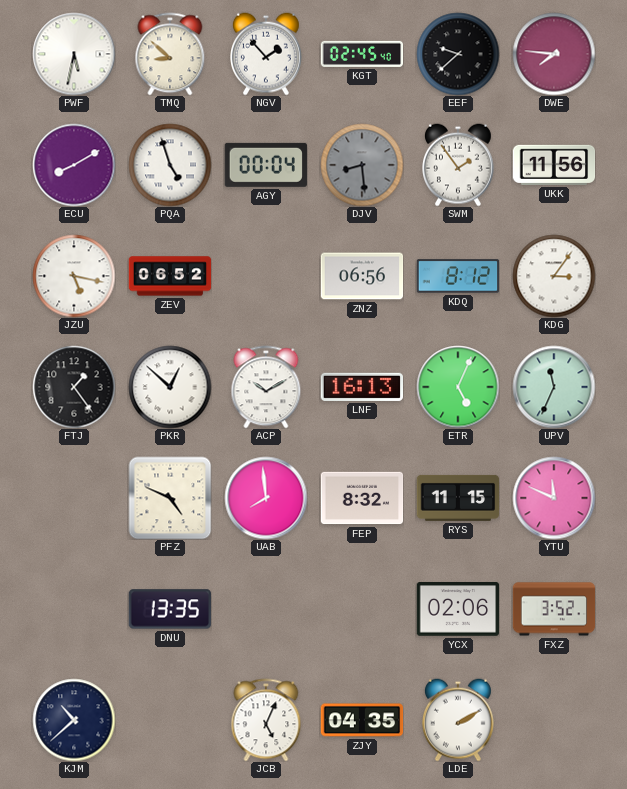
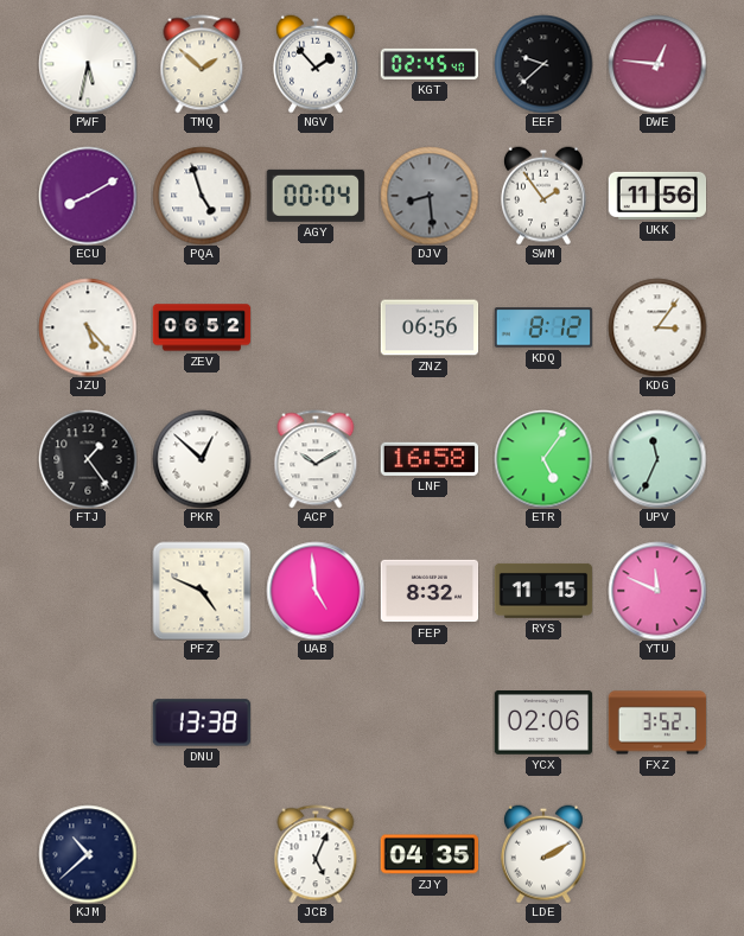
TMQ: 8:52 -> 1:52
DWE: 7:46 -> 12:46
JZU: 5:17 -> 5:23
LNF: 16:13 -> 16:58
ETR: 5:04 -> 5:06
UAB: 7:59 -> 4:59
DNU: 13:35 -> 13:38
